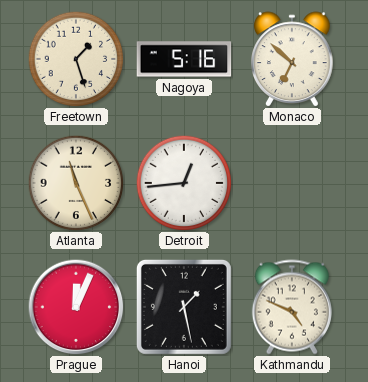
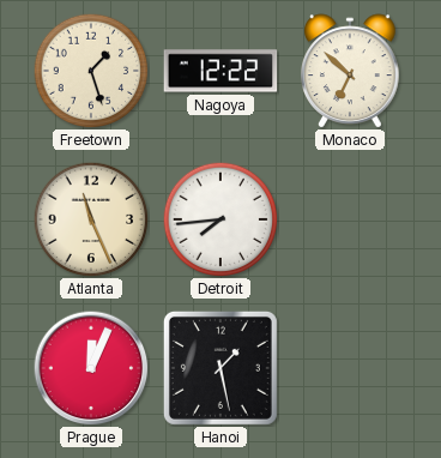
Nagoya: 5:16 -> 12:22
Detroit: 12:44 -> 7:44
Kathmandu: 4:49 -> none
